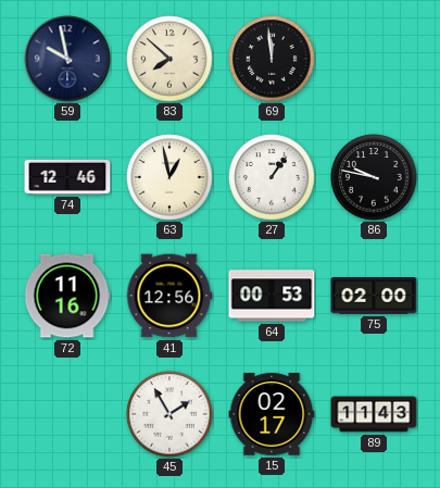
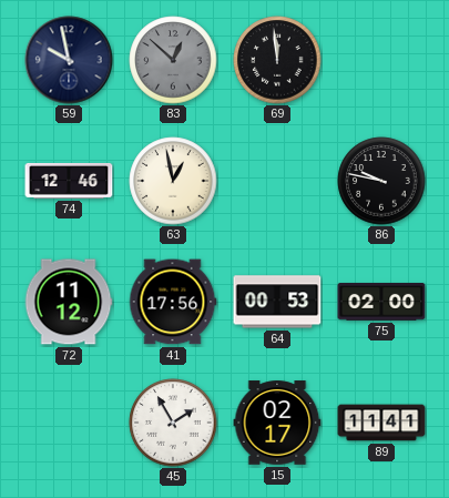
83: 7:52 -> 12:52
83 dial: cream -> grey
27: 1:06 -> none
72: 11:16 -> 11:12
41: 12:56 -> 17:56
89: 11:43 -> 11:41
